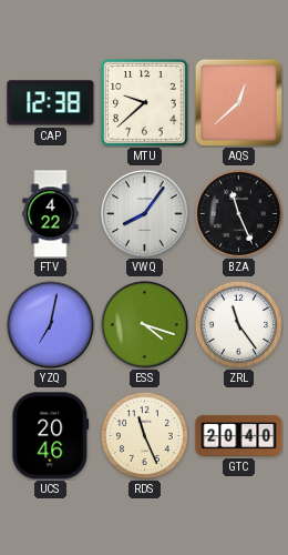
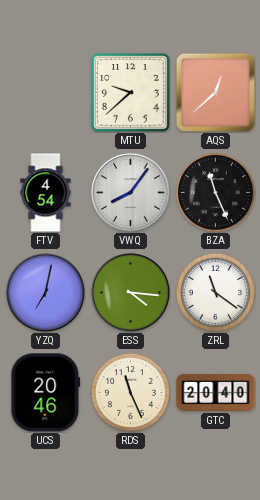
CAP: 12:38 -> none
FTV: 4:22 -> 4:54
ESS: 4:18 -> 4:16
ZRL: 11:24 -> 11:21
